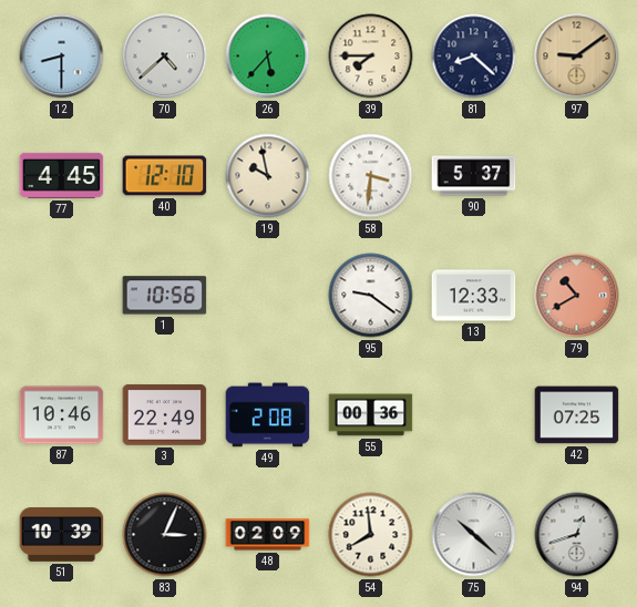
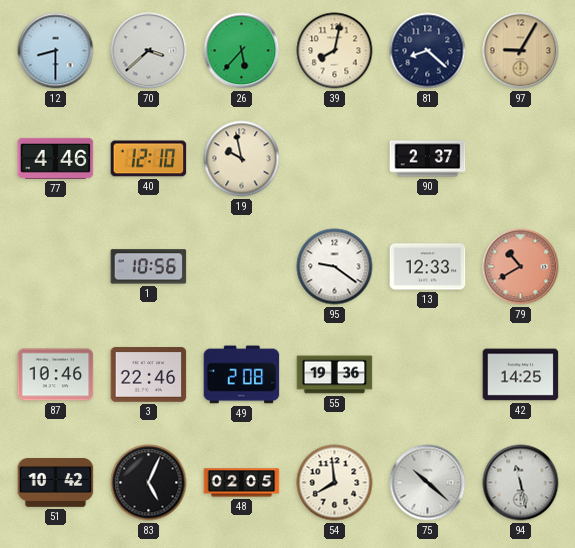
70: 4:38 -> 3:38
39: 7:45 -> 8:02
97: 9:09 -> 9:05
77: 4:45 -> 4:46
58: 3:31 -> none
90: 5:37 -> 2:37
3: 22:49 -> 22:46
55: 00:36 -> 19:36
42: 07:25 -> 14:25
51: 10:39 -> 10:42
83: 3:04 -> 5:04
48: 02:09 -> 02:05
94: 12:42 -> 11:28
